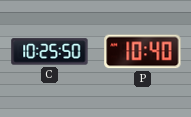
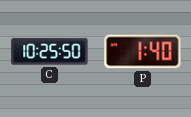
P: 10:40 -> 1:40
